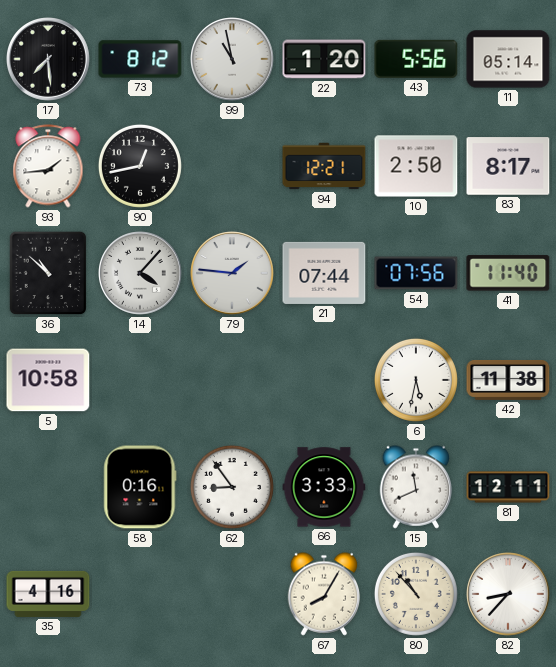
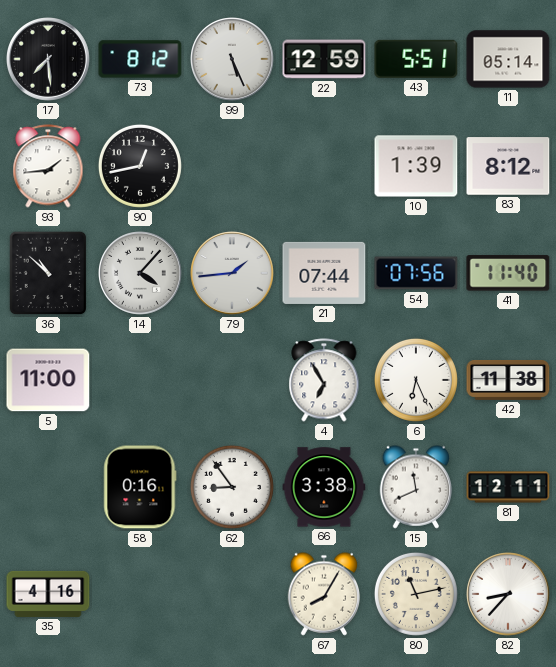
99: 10:58 -> 5:26
22: 1:20 -> 12:59
43: 5:56 -> 5:51
94: 12:21 -> none
10: 2:50 -> 1:39
83: 8:17 -> 8:12
79: 1:46 -> 1:44
5: 10:58 -> 11:00
4: none -> 6:55
6: 5:32 -> 6:26
66: 3:33 -> 3:38
80: 10:53 -> 11:13
